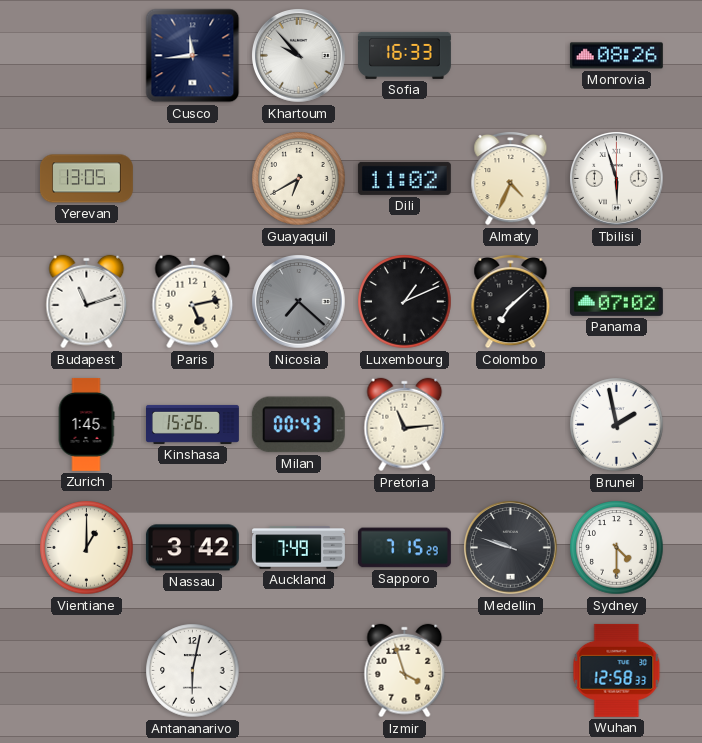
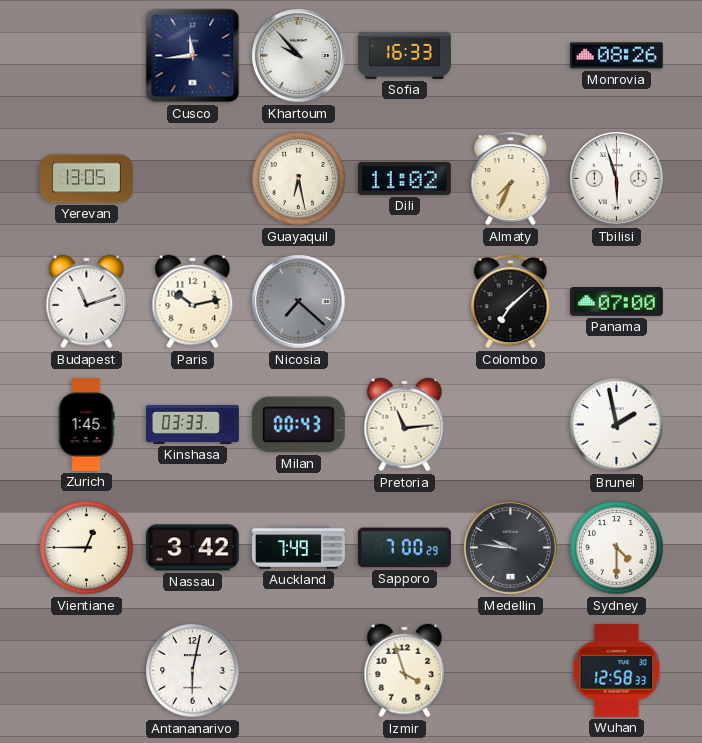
Guayaquil: 6:40 -> 6:28
Almaty: 4:34 -> 7:34
Paris: 5:13 -> 10:13
Luxembourg: 1:11 -> none
Panama: 07:02 -> 07:00
Kinshasa: 15:26 -> 03:33
Vientiane: 1:00 -> 12:45
Sapporo: 7:15 -> 7:00
Medellin: 9:48 -> 9:46
